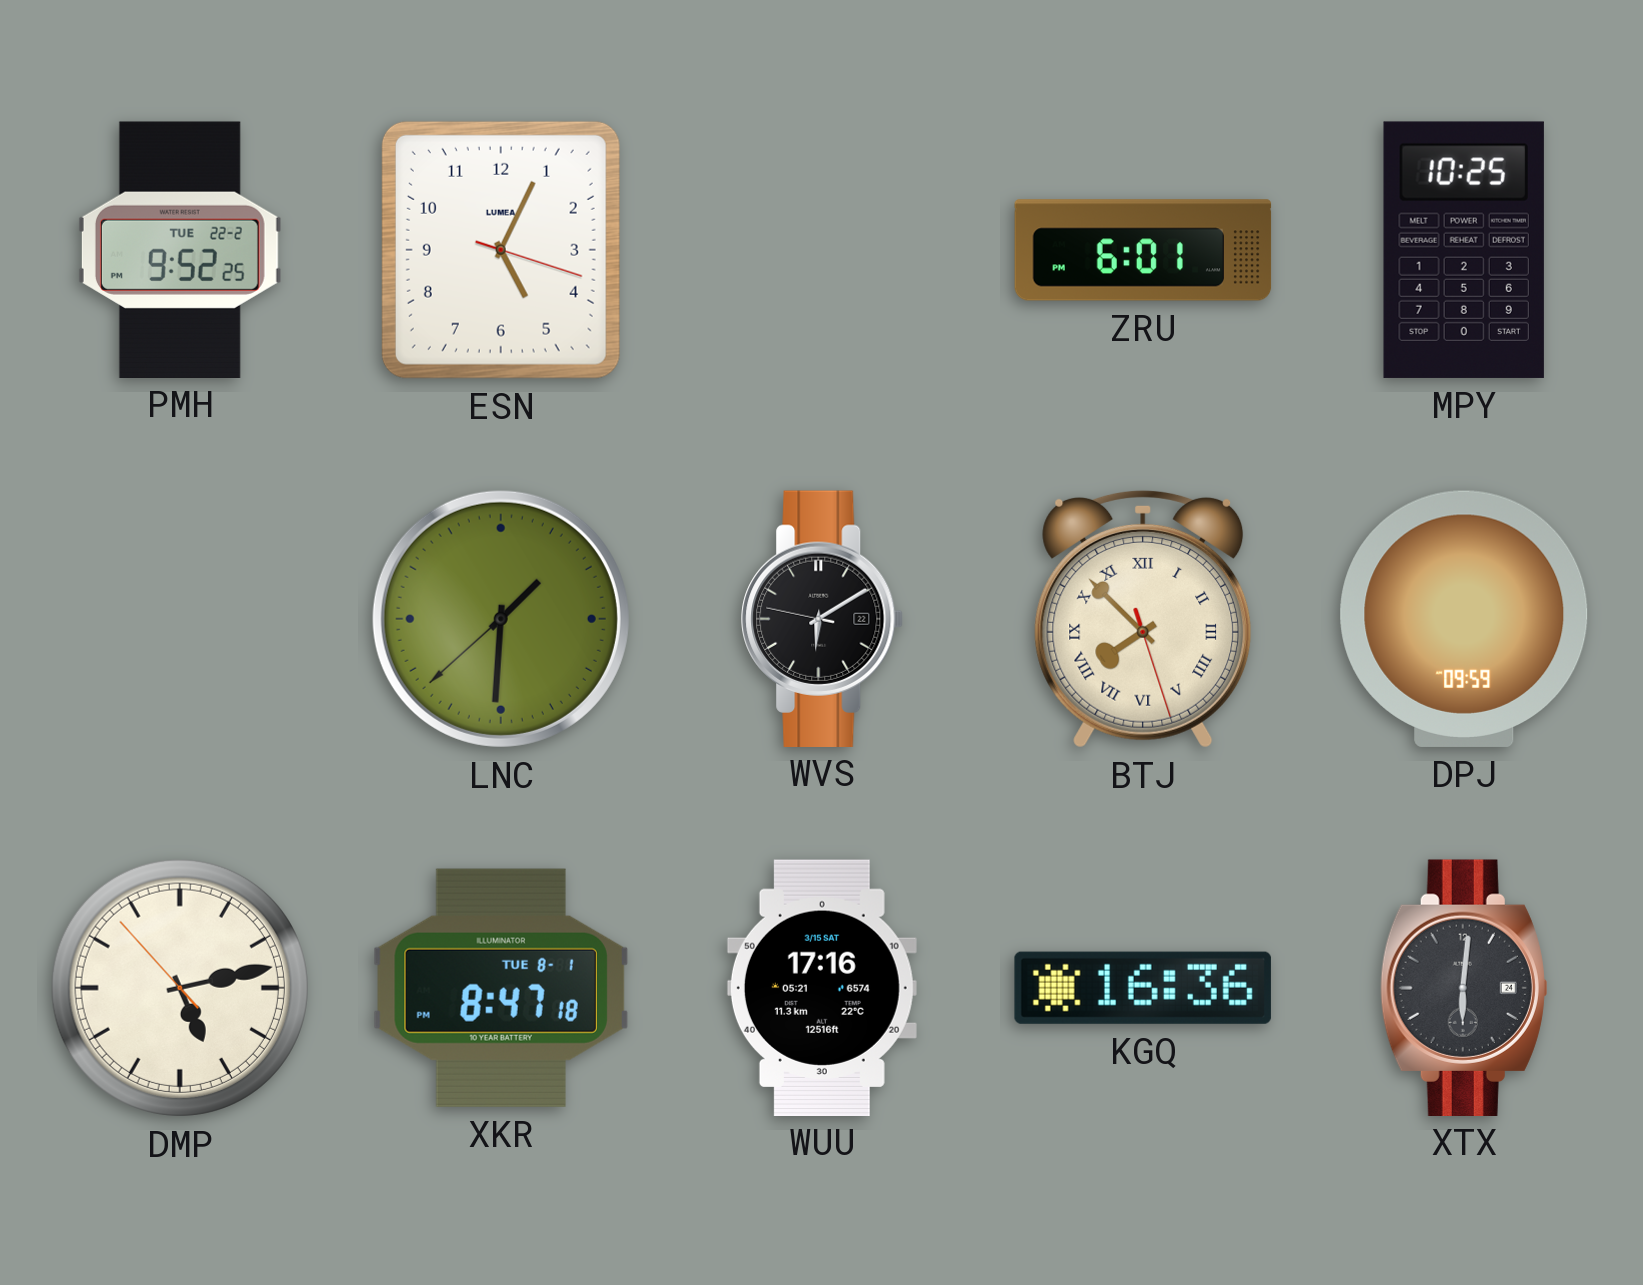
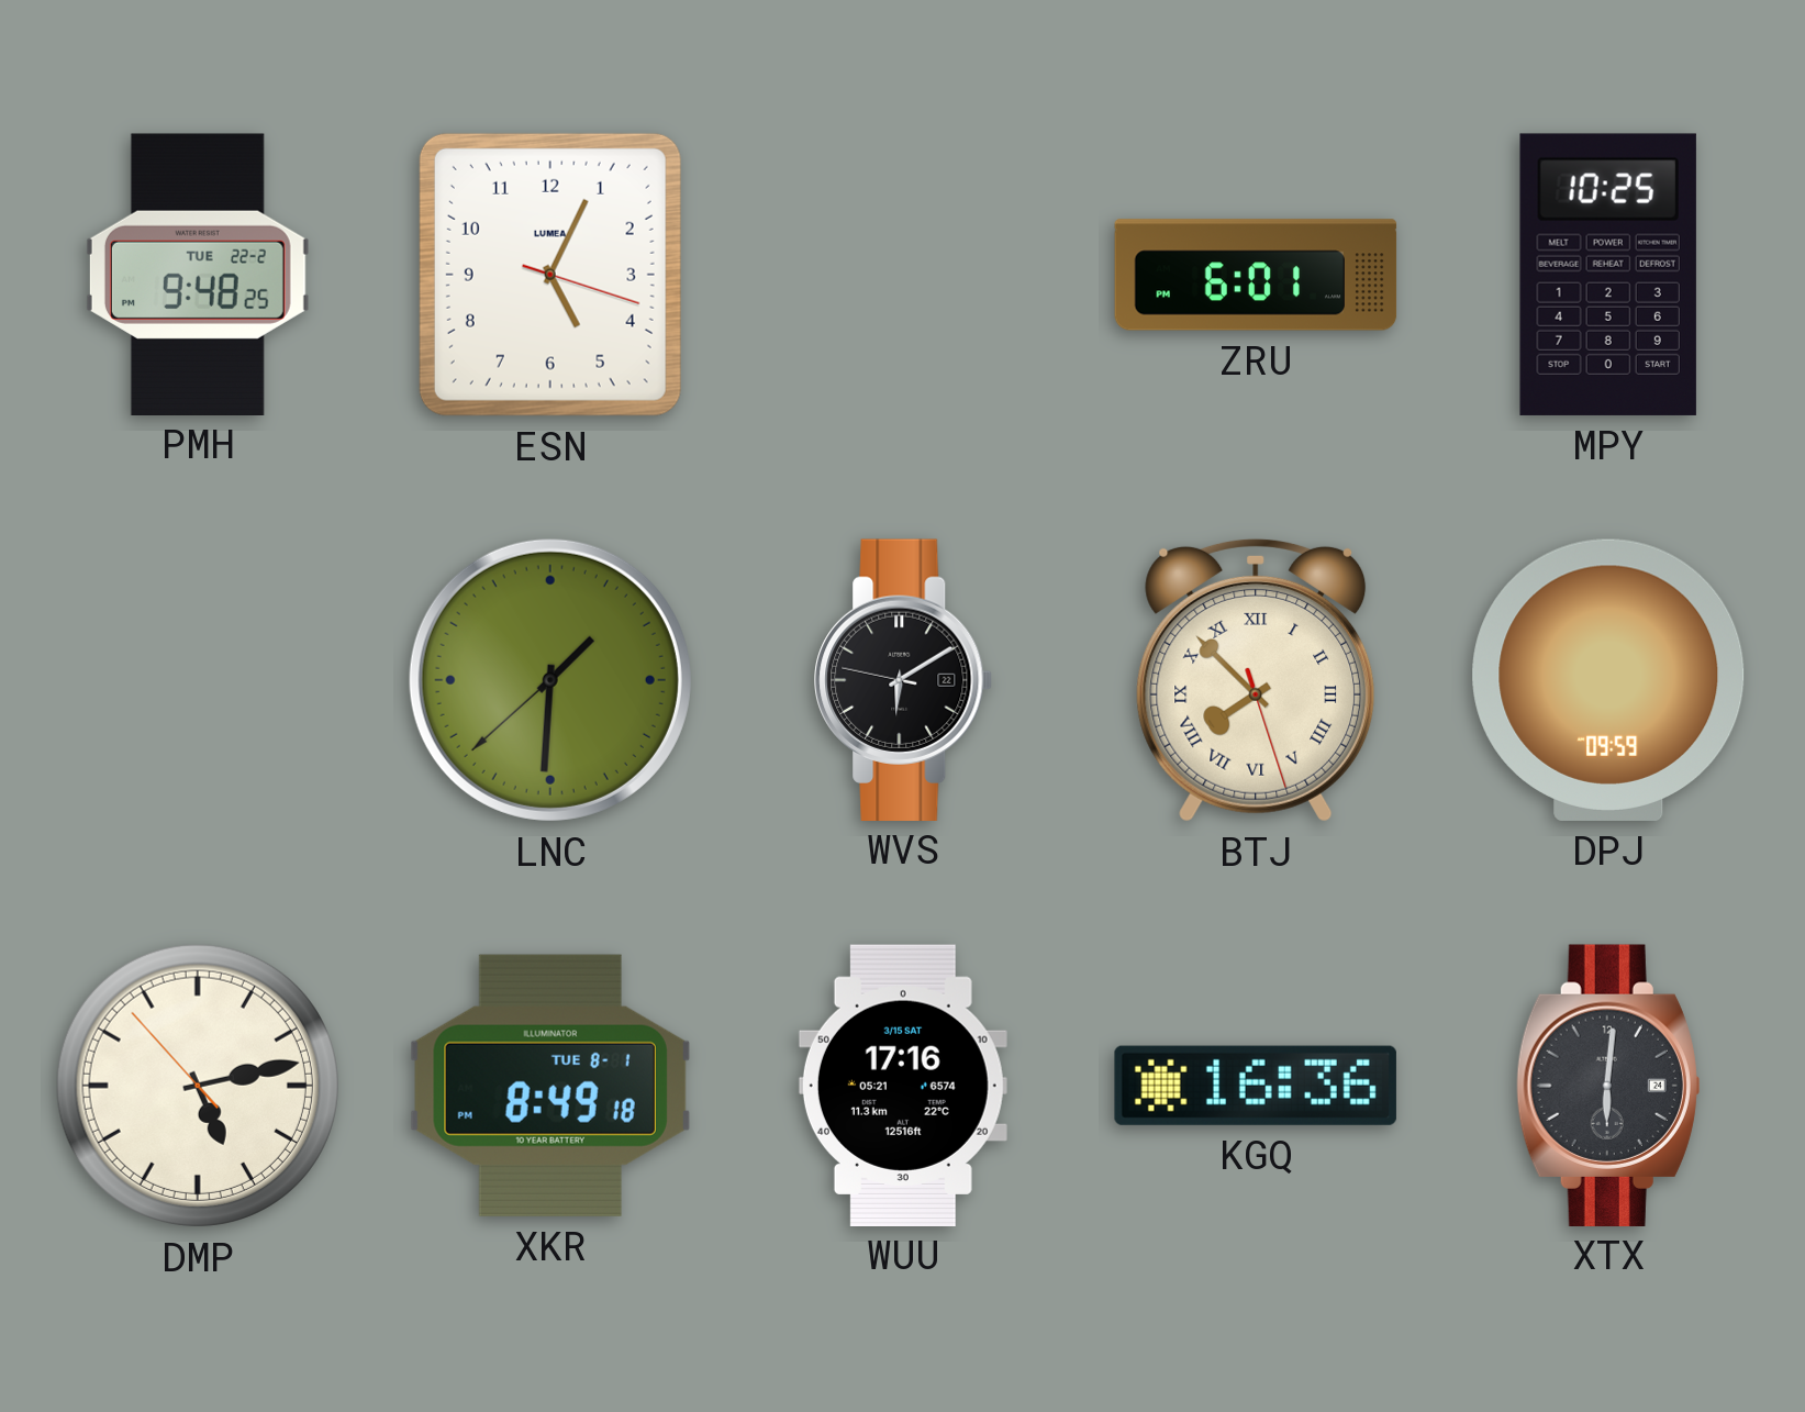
PMH: 9:52 -> 9:48
XKR: 8:47 -> 8:49
